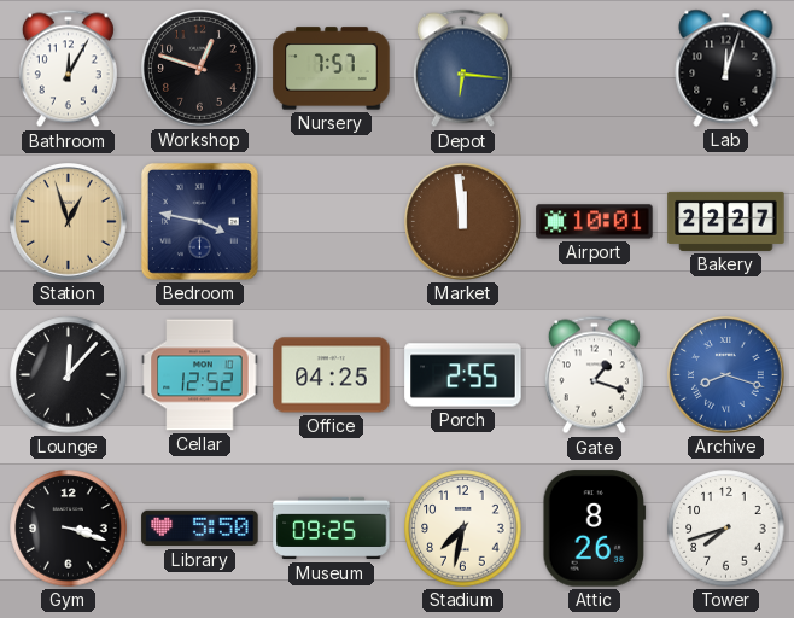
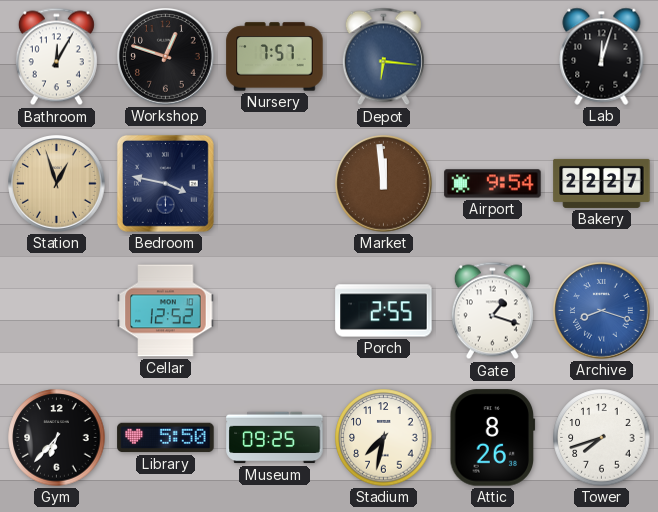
Airport: 10:01 -> 9:54
Lounge: 12:07 -> none
Office: 04:25 -> none
Gym: 3:18 -> 6:37
